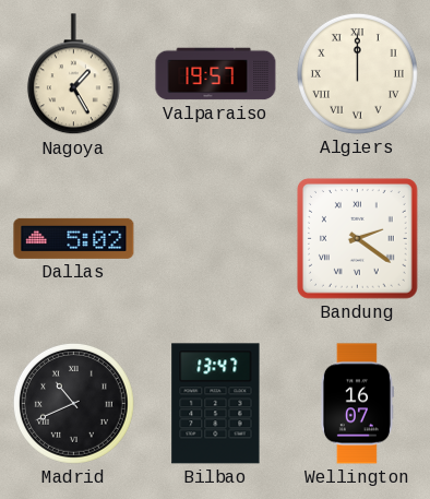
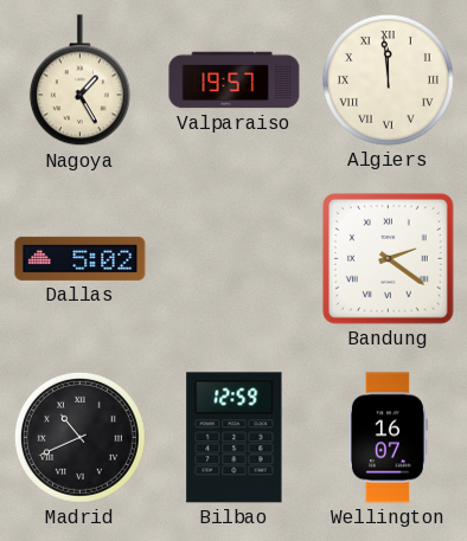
Algiers: 12:00 -> 11:59
Bilbao: 13:47 -> 12:59
